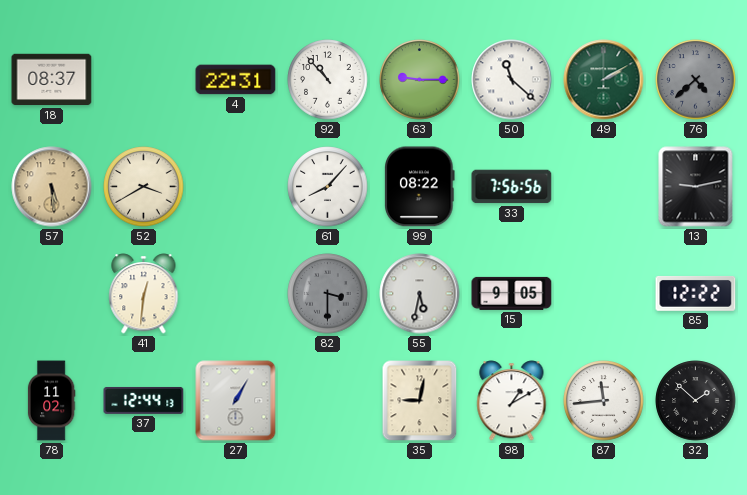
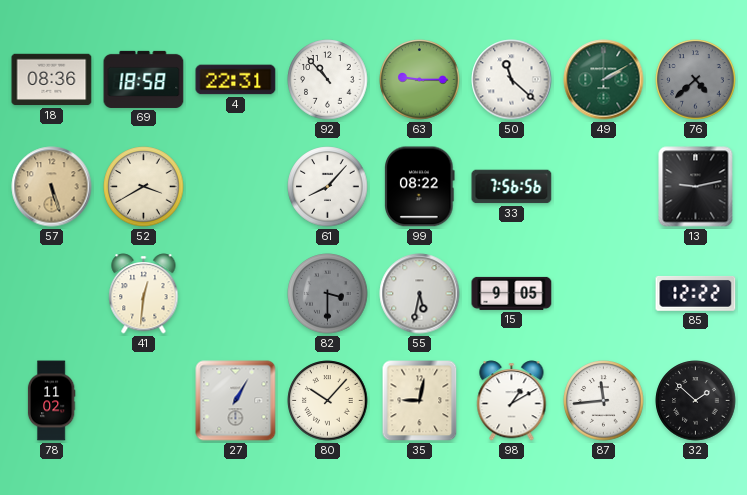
18: 08:37 -> 08:36
69: none -> 18:58
57: 5:29 -> 5:27
37: 12:44 -> none
80: none -> 10:07
